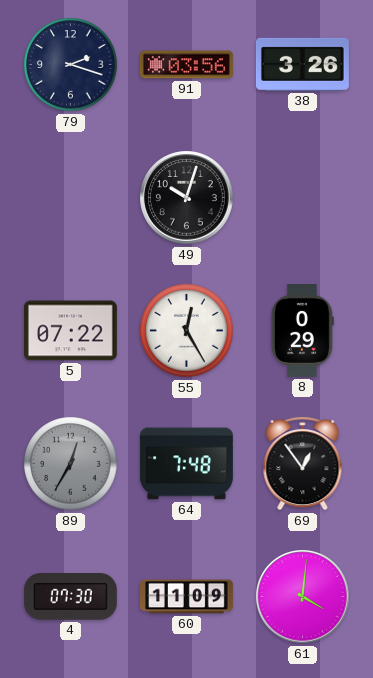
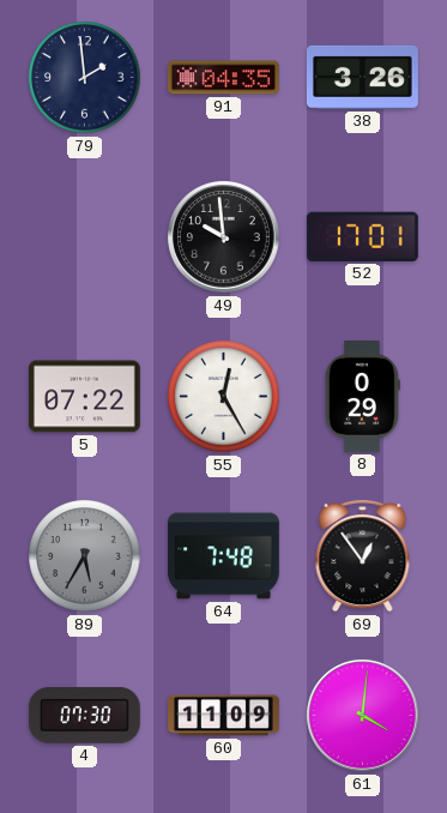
79: 2:18 -> 1:59
91: 03:56 -> 04:35
49: 10:03 -> 9:59
52: none -> 17:01
89: 12:35 -> 5:35
